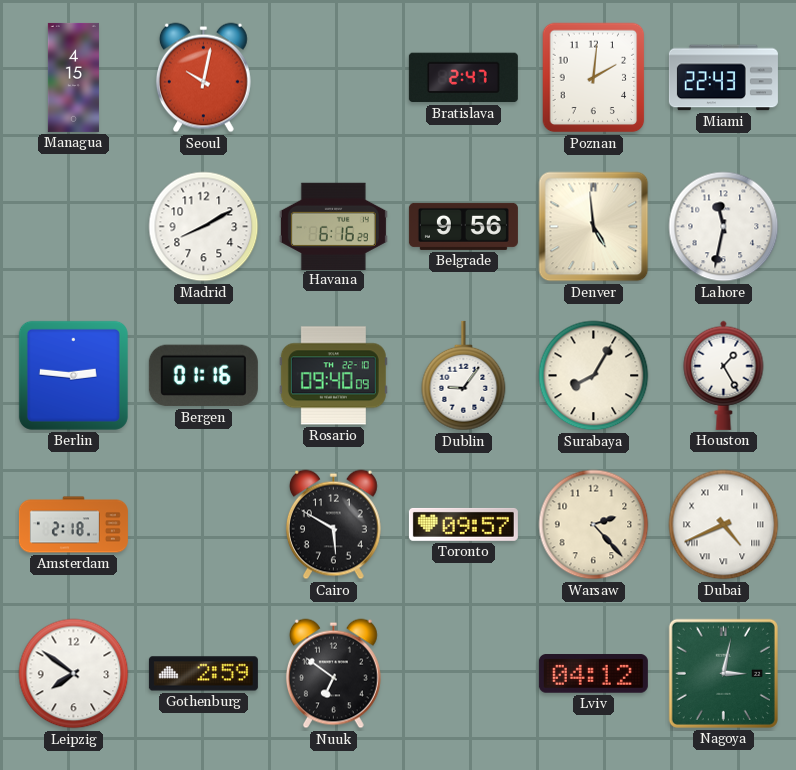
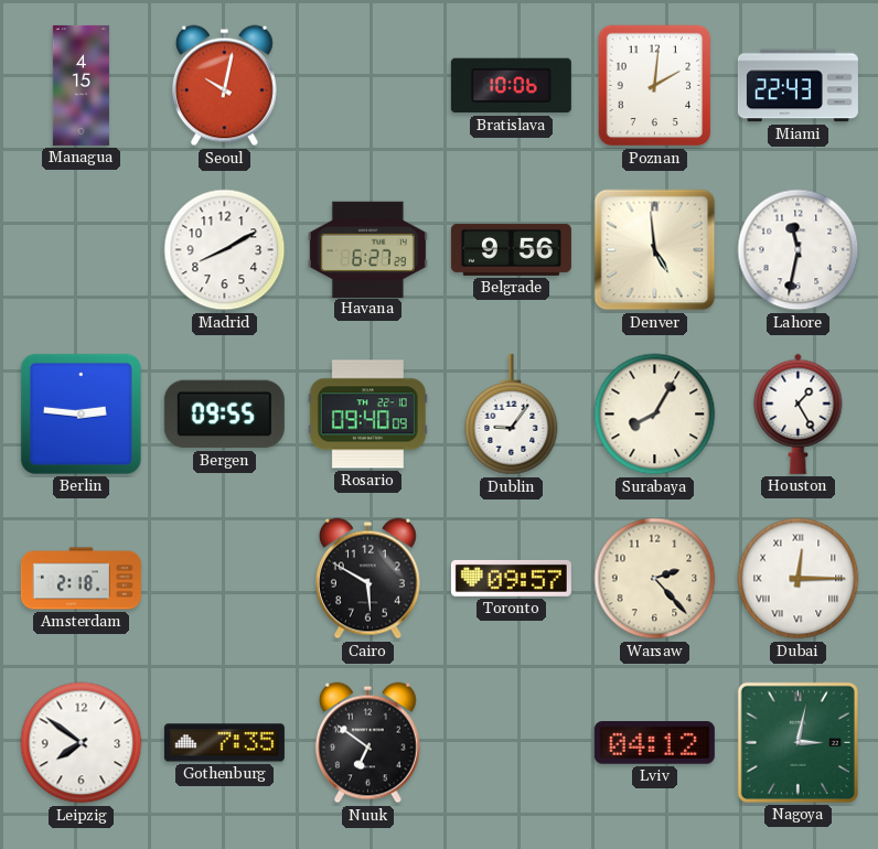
Bratislava: 2:47 -> 10:06
Havana: 6:16 -> 6:27
Bergen: 01:16 -> 09:55
Dubai: 4:41 -> 12:15
Gothenburg: 2:59 -> 7:35
